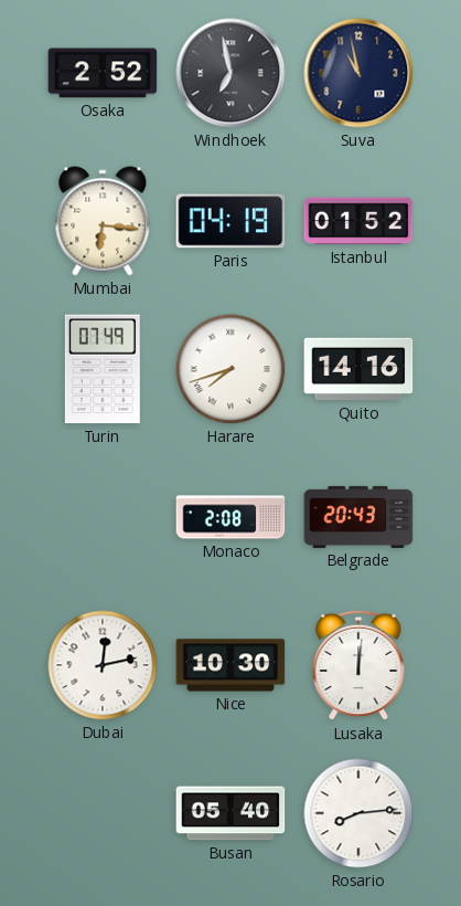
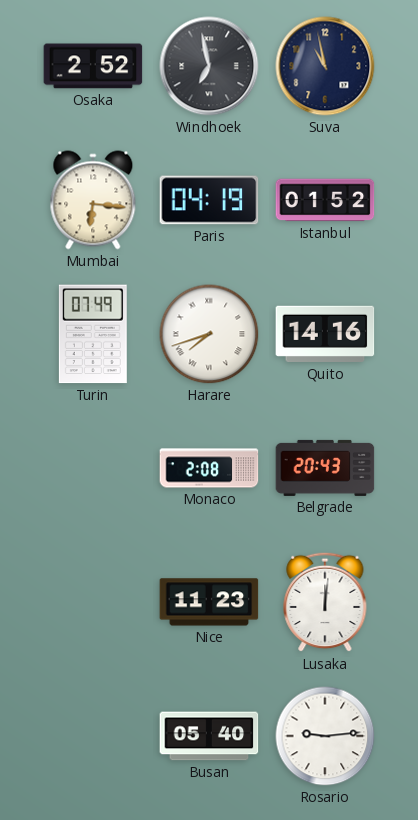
Dubai: 12:13 -> none
Nice: 10:30 -> 11:23
Rosario: 8:14 -> 9:14
